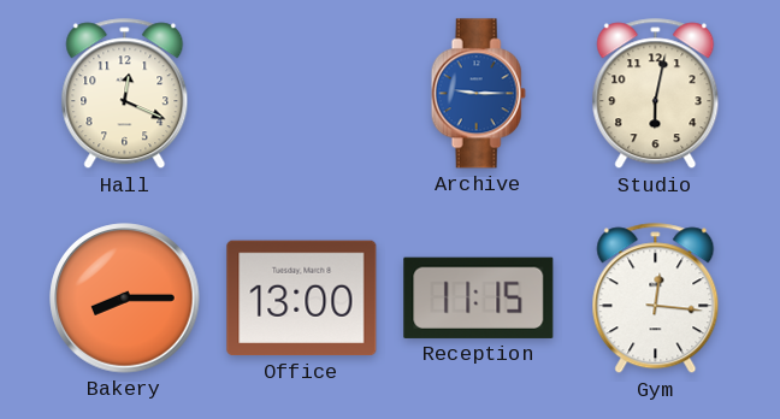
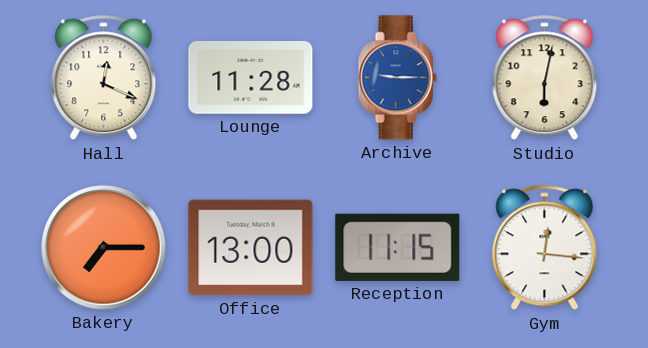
Lounge: none -> 11:28
Bakery: 8:15 -> 7:15
